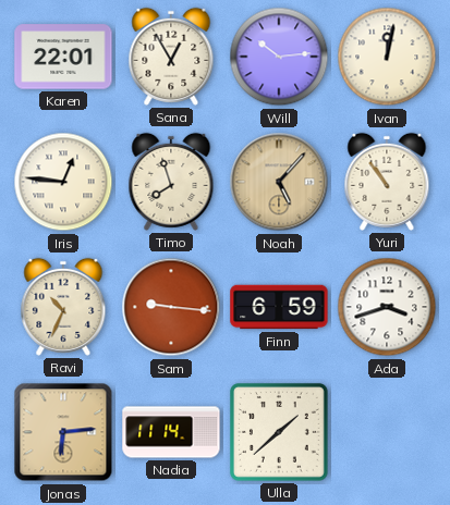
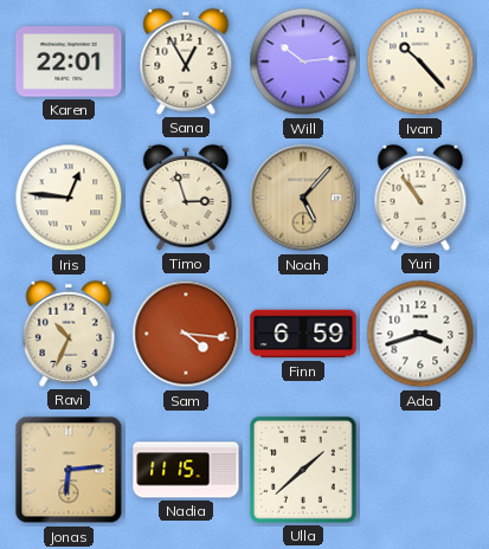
Ivan: 12:02 -> 10:23
Timo: 7:57 -> 2:57
Sam: 9:16 -> 4:16
Nadia: 11:14 -> 11:15
